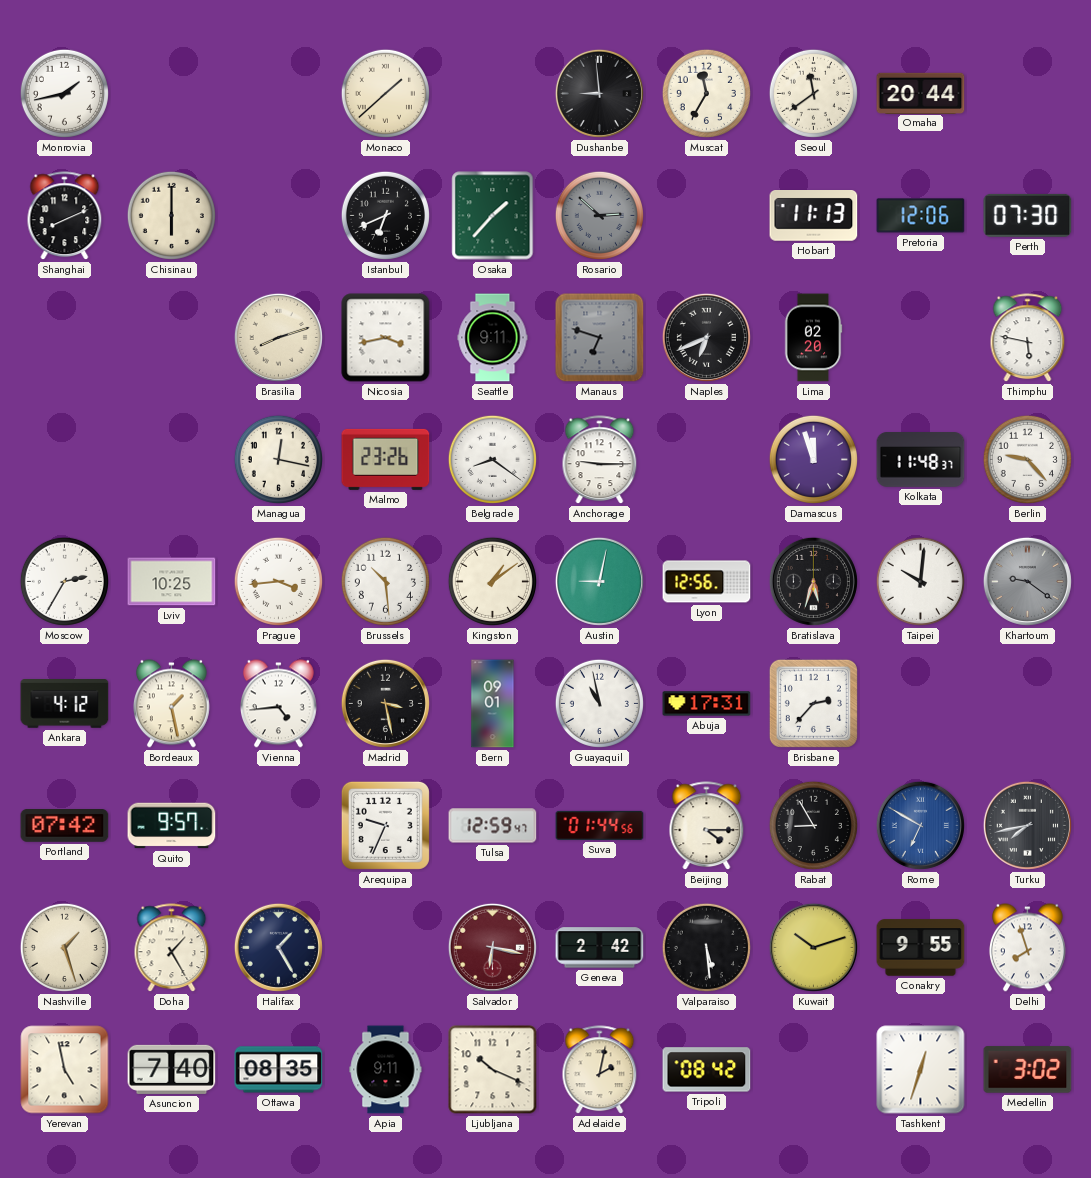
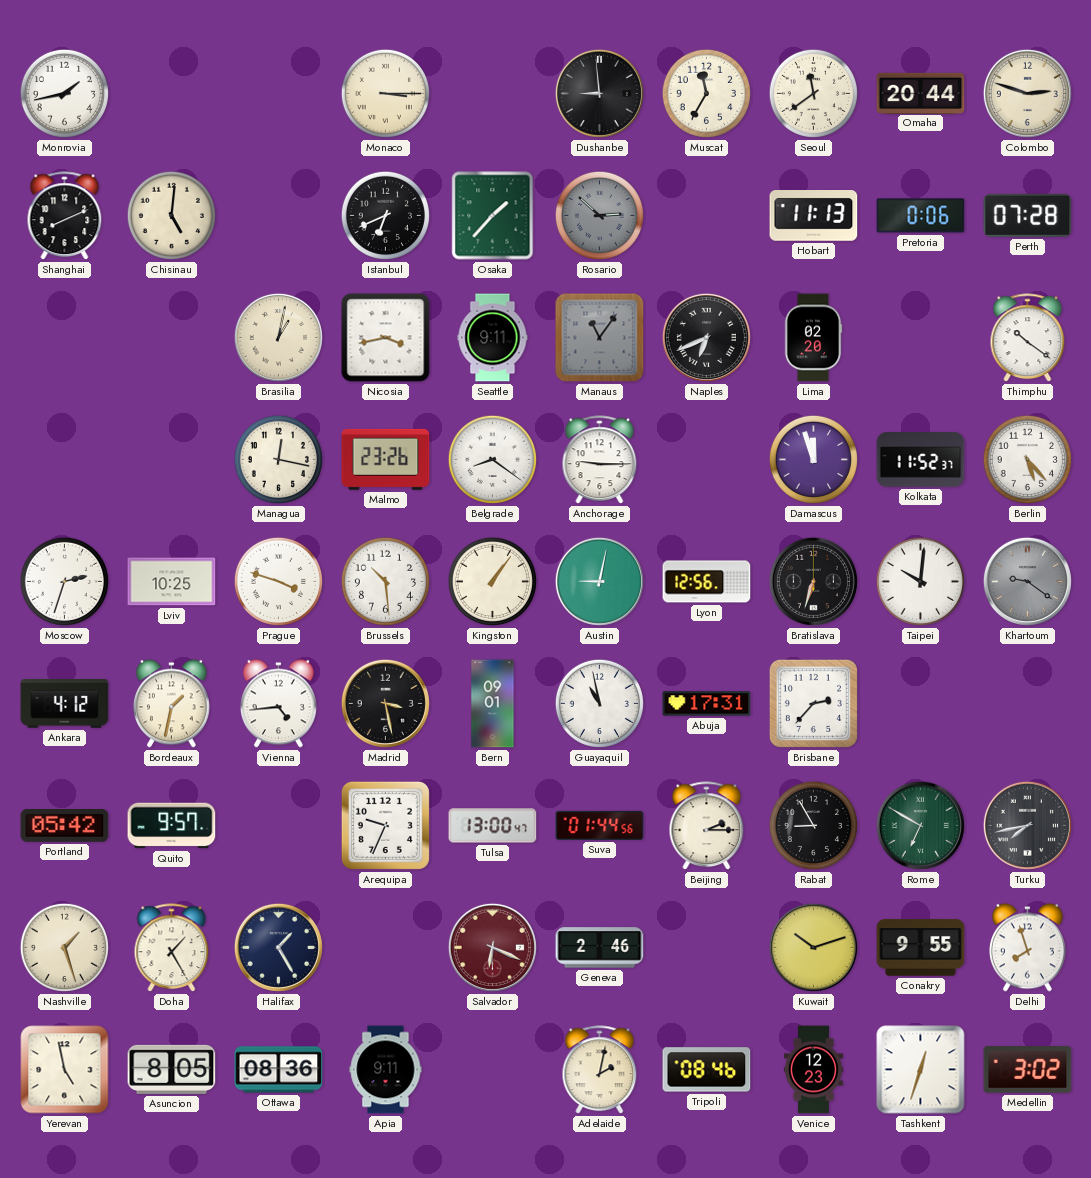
Monaco: 1:38 -> 3:15
Colombo: none -> 2:48
Chisinau: 6:00 -> 5:01
Pretoria: 12:06 -> 0:06
Perth: 07:30 -> 07:28
Brasilia: 8:12 -> 1:02
Manaus: 6:48 -> 11:06
Thimphu: 5:47 -> 10:21
Kolkata: 11:48 -> 11:52
Berlin: 9:23 -> 5:23
Moscow: 2:35 -> 2:33
Prague: 3:44 -> 3:48
Kingston: 1:09 -> 1:06
Bratislava: 5:33 -> 6:33
Bordeaux: 1:28 -> 1:32
Portland: 07:42 -> 05:42
Tulsa: 12:59 -> 13:00
Beijing: 4:15 -> 2:15
Rome dial: blue -> green
Salvador: 6:17 -> 6:19
Geneva: 2:42 -> 2:46
Valparaiso: 5:29 -> none
Asuncion: 7:40 -> 8:05
Ottawa: 08:35 -> 08:36
Ljubljana: 10:19 -> none
Tripoli: 08:42 -> 08:46
Venice: none -> 12:23
